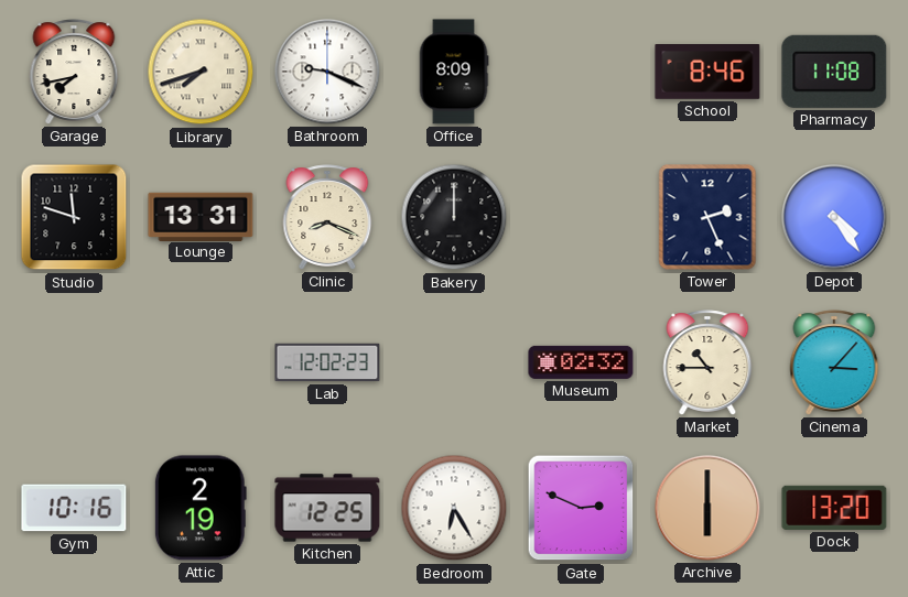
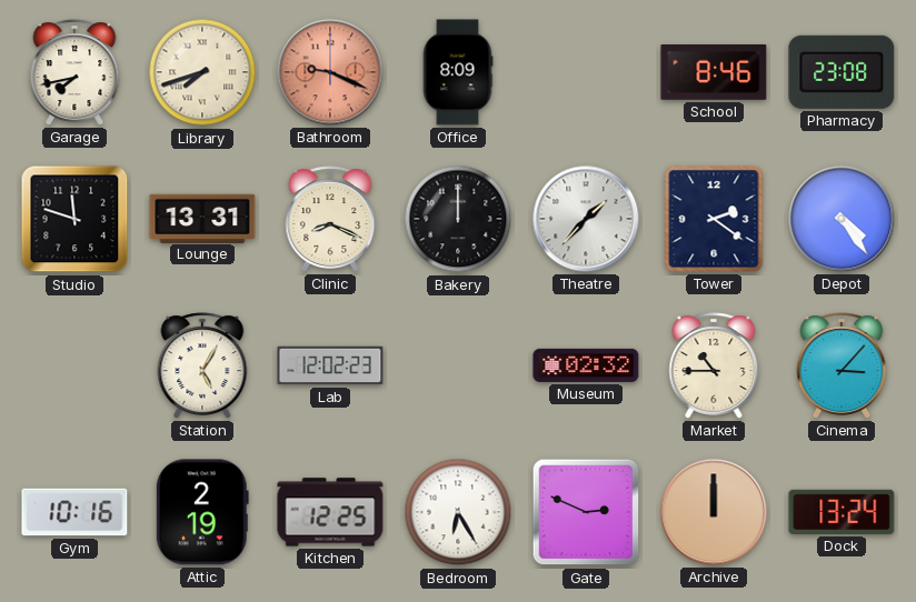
Bathroom dial: white -> salmon
Pharmacy: 11:08 -> 23:08
Theatre: none -> 1:37
Tower: 2:26 -> 2:21
Station: none -> 5:05
Archive: 6:00 -> 12:00
Dock: 13:20 -> 13:24
